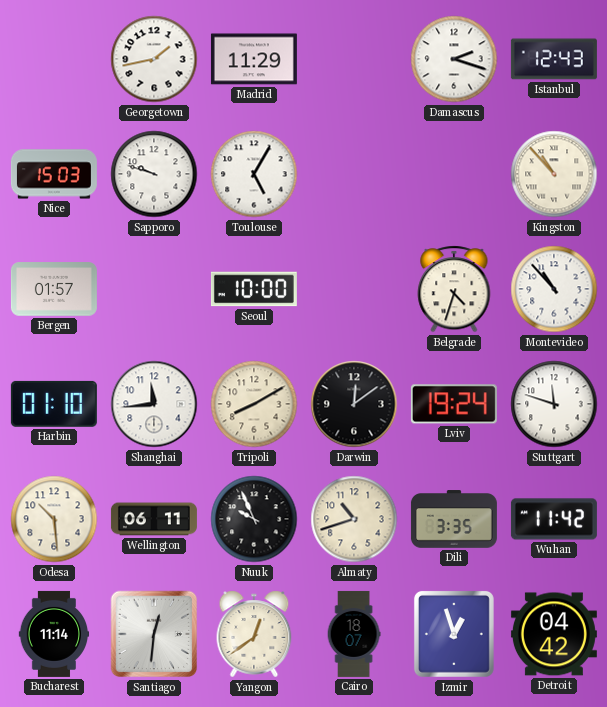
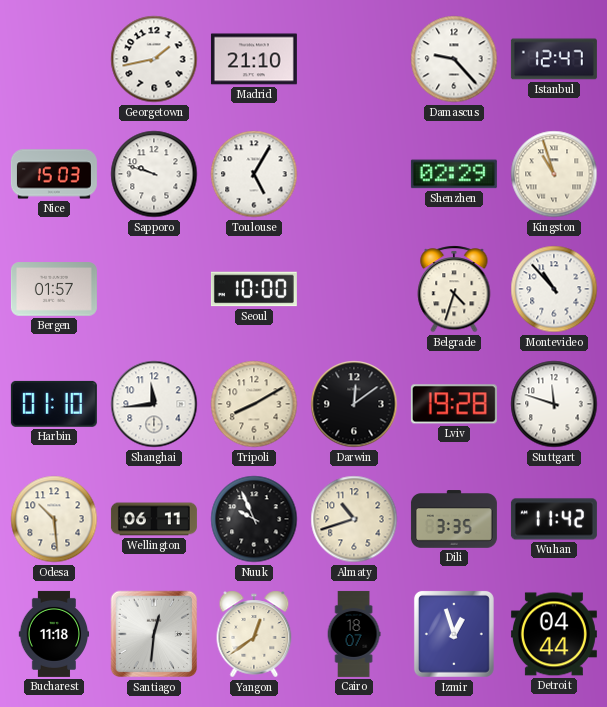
Madrid: 11:29 -> 21:10
Damascus: 2:18 -> 9:23
Istanbul: 12:43 -> 12:47
Shenzhen: none -> 02:29
Kingston: 10:53 -> 10:57
Lviv: 19:24 -> 19:28
Bucharest: 11:14 -> 11:18
Detroit: 04:42 -> 04:44
